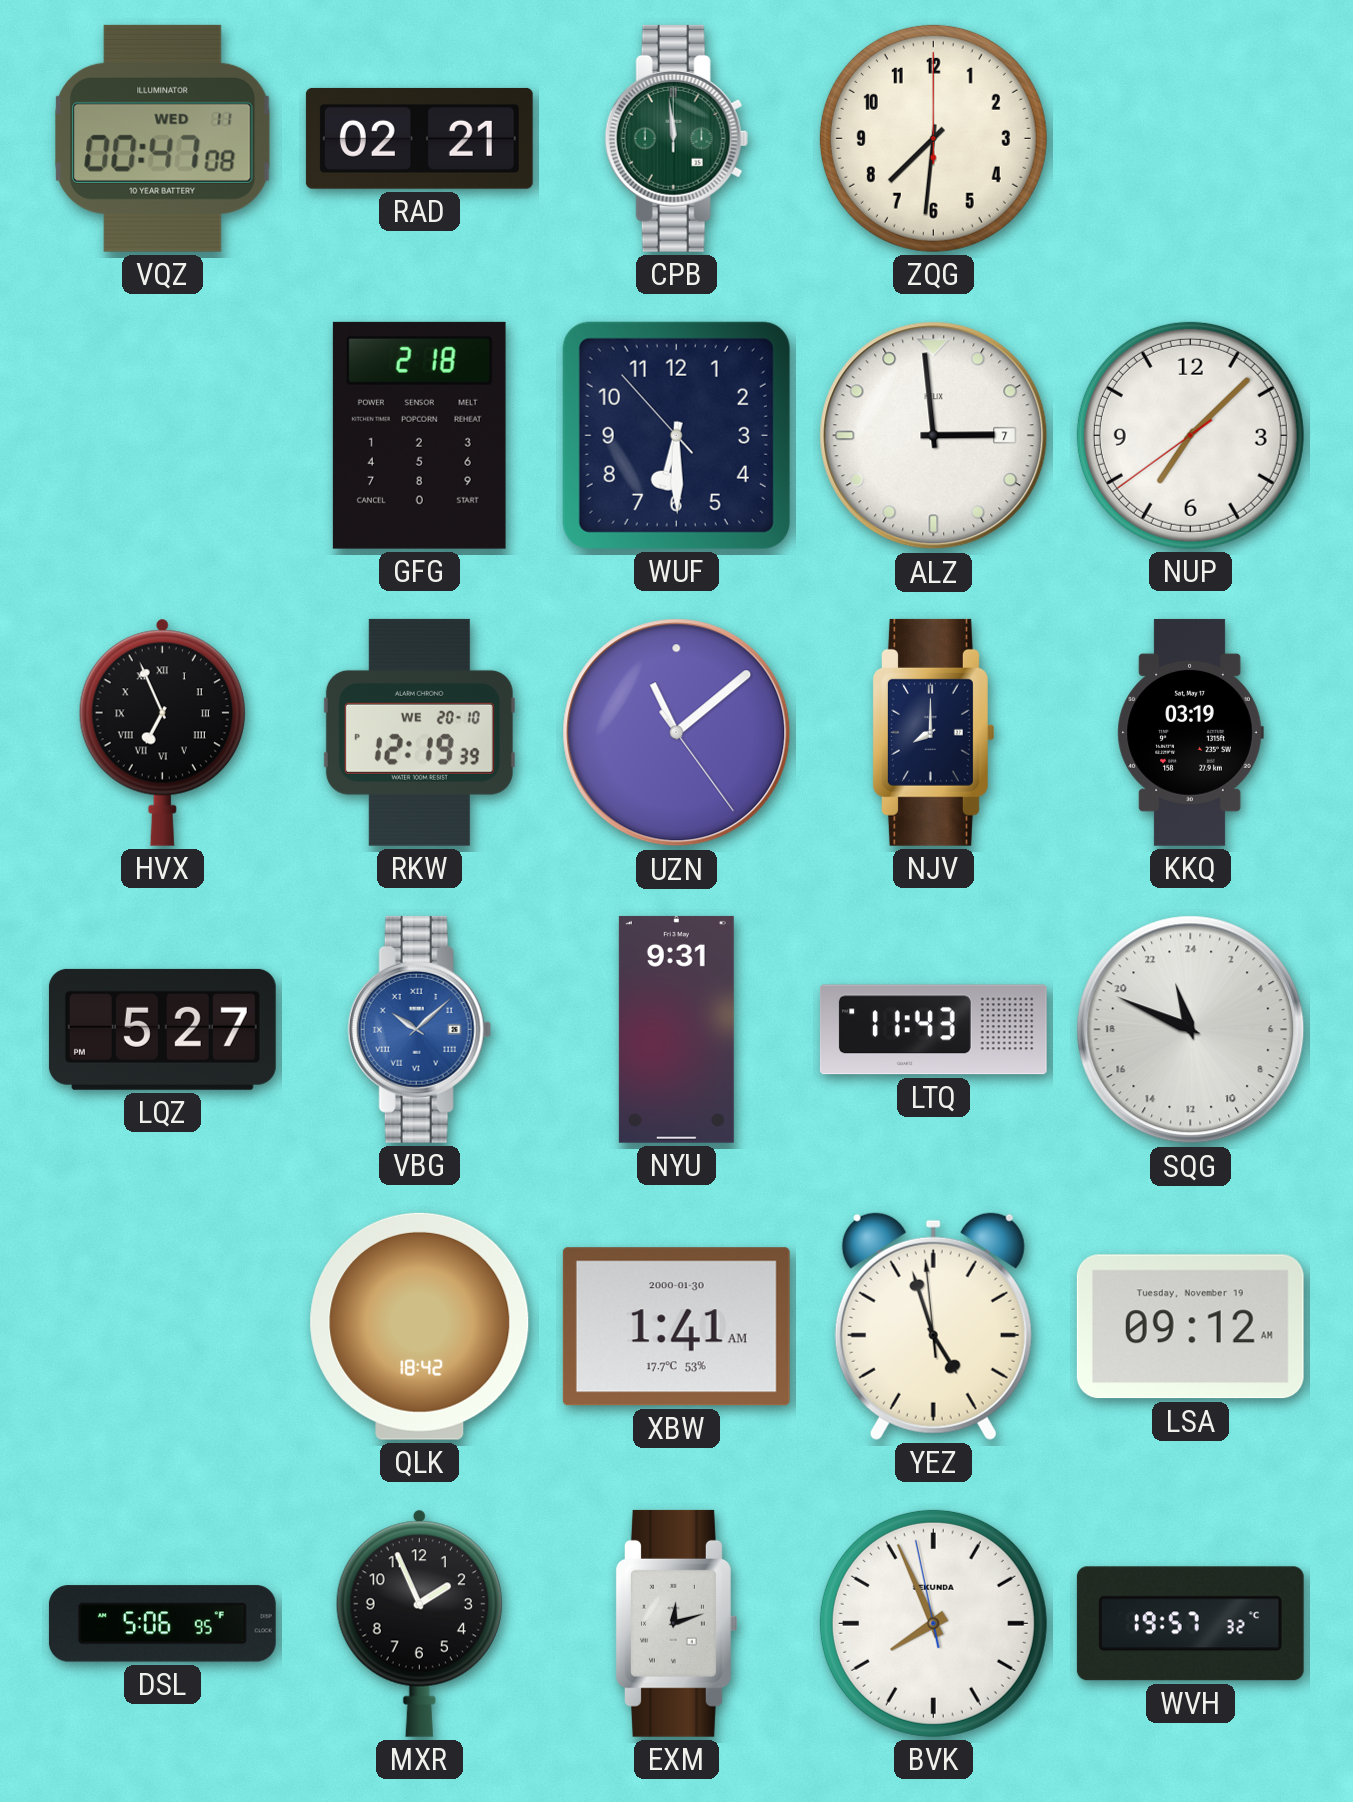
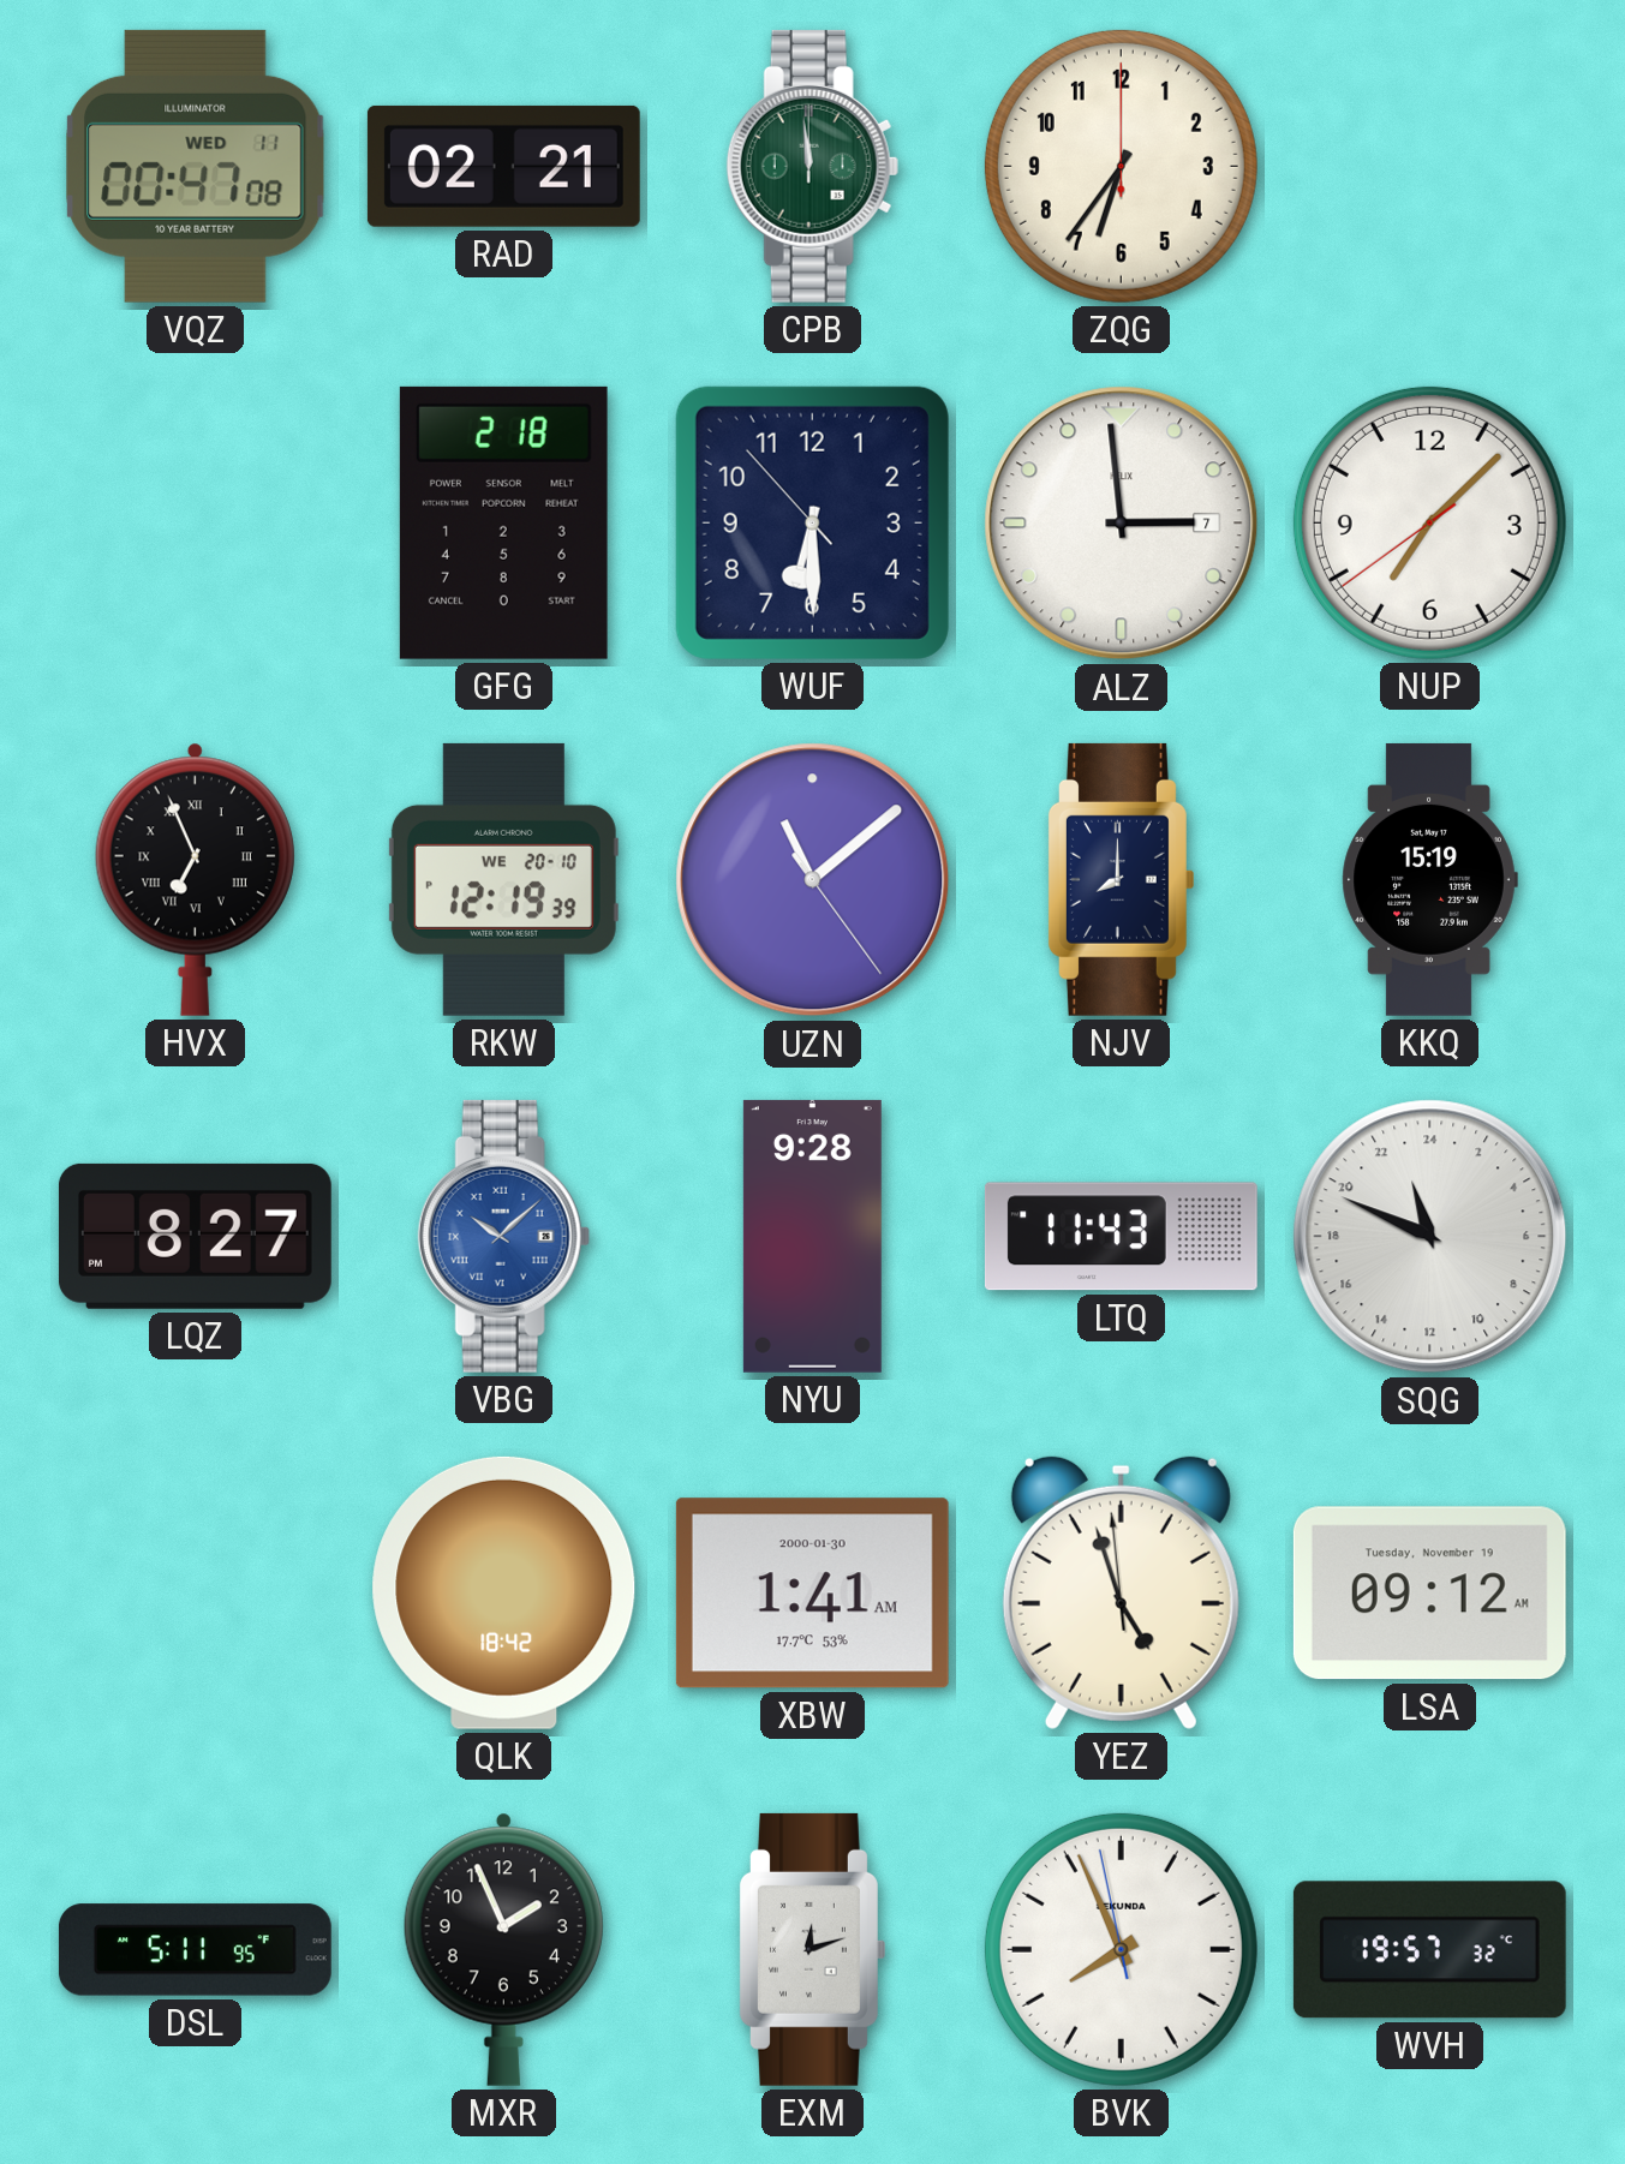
ZQG: 7:31 -> 6:36
KKQ: 03:19 -> 15:19
LQZ: 5:27 -> 8:27
NYU: 9:31 -> 9:28
DSL: 5:06 -> 5:11
